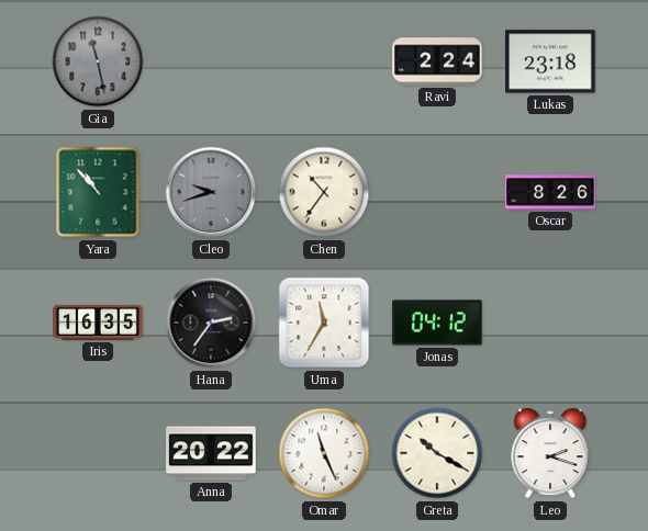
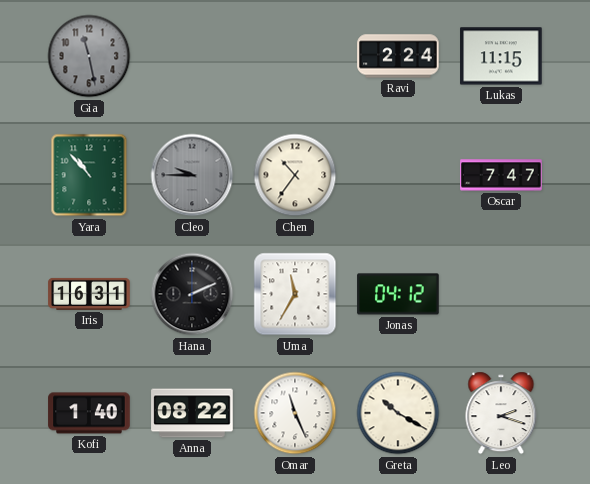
Lukas: 23:18 -> 11:15
Cleo: 9:42 -> 9:45
Oscar: 8:26 -> 7:47
Iris: 16:35 -> 16:31
Hana: 2:36 -> 2:11
Kofi: none -> 1:40
Anna: 20:22 -> 08:22
